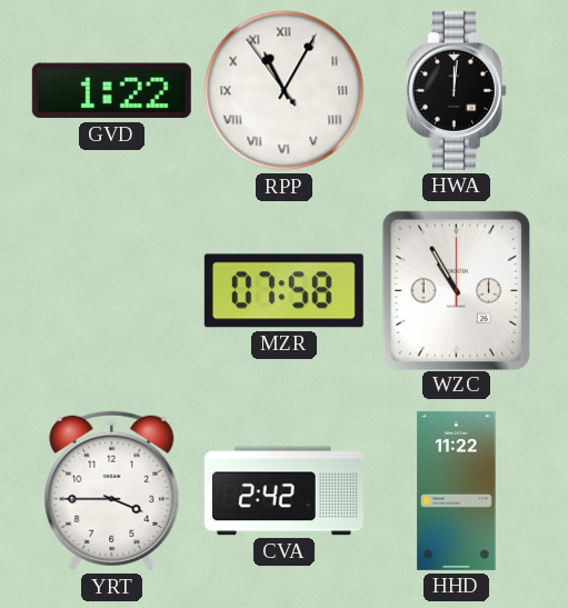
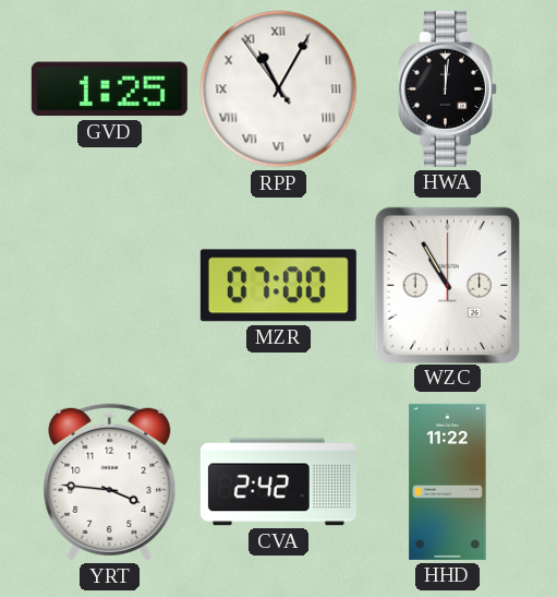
GVD: 1:22 -> 1:25
MZR: 07:58 -> 07:00
YRT: 3:45 -> 3:46
